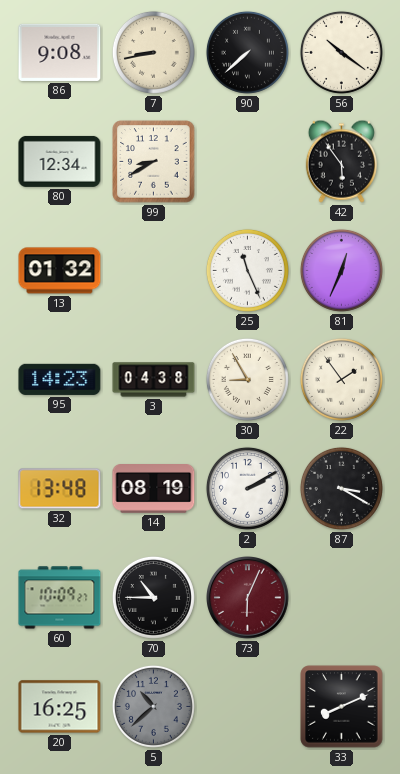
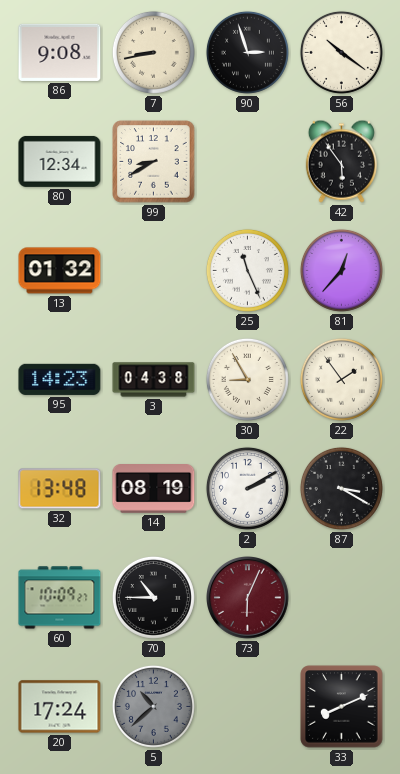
90: 7:38 -> 2:57
81: 12:34 -> 12:37
20: 16:25 -> 17:24
